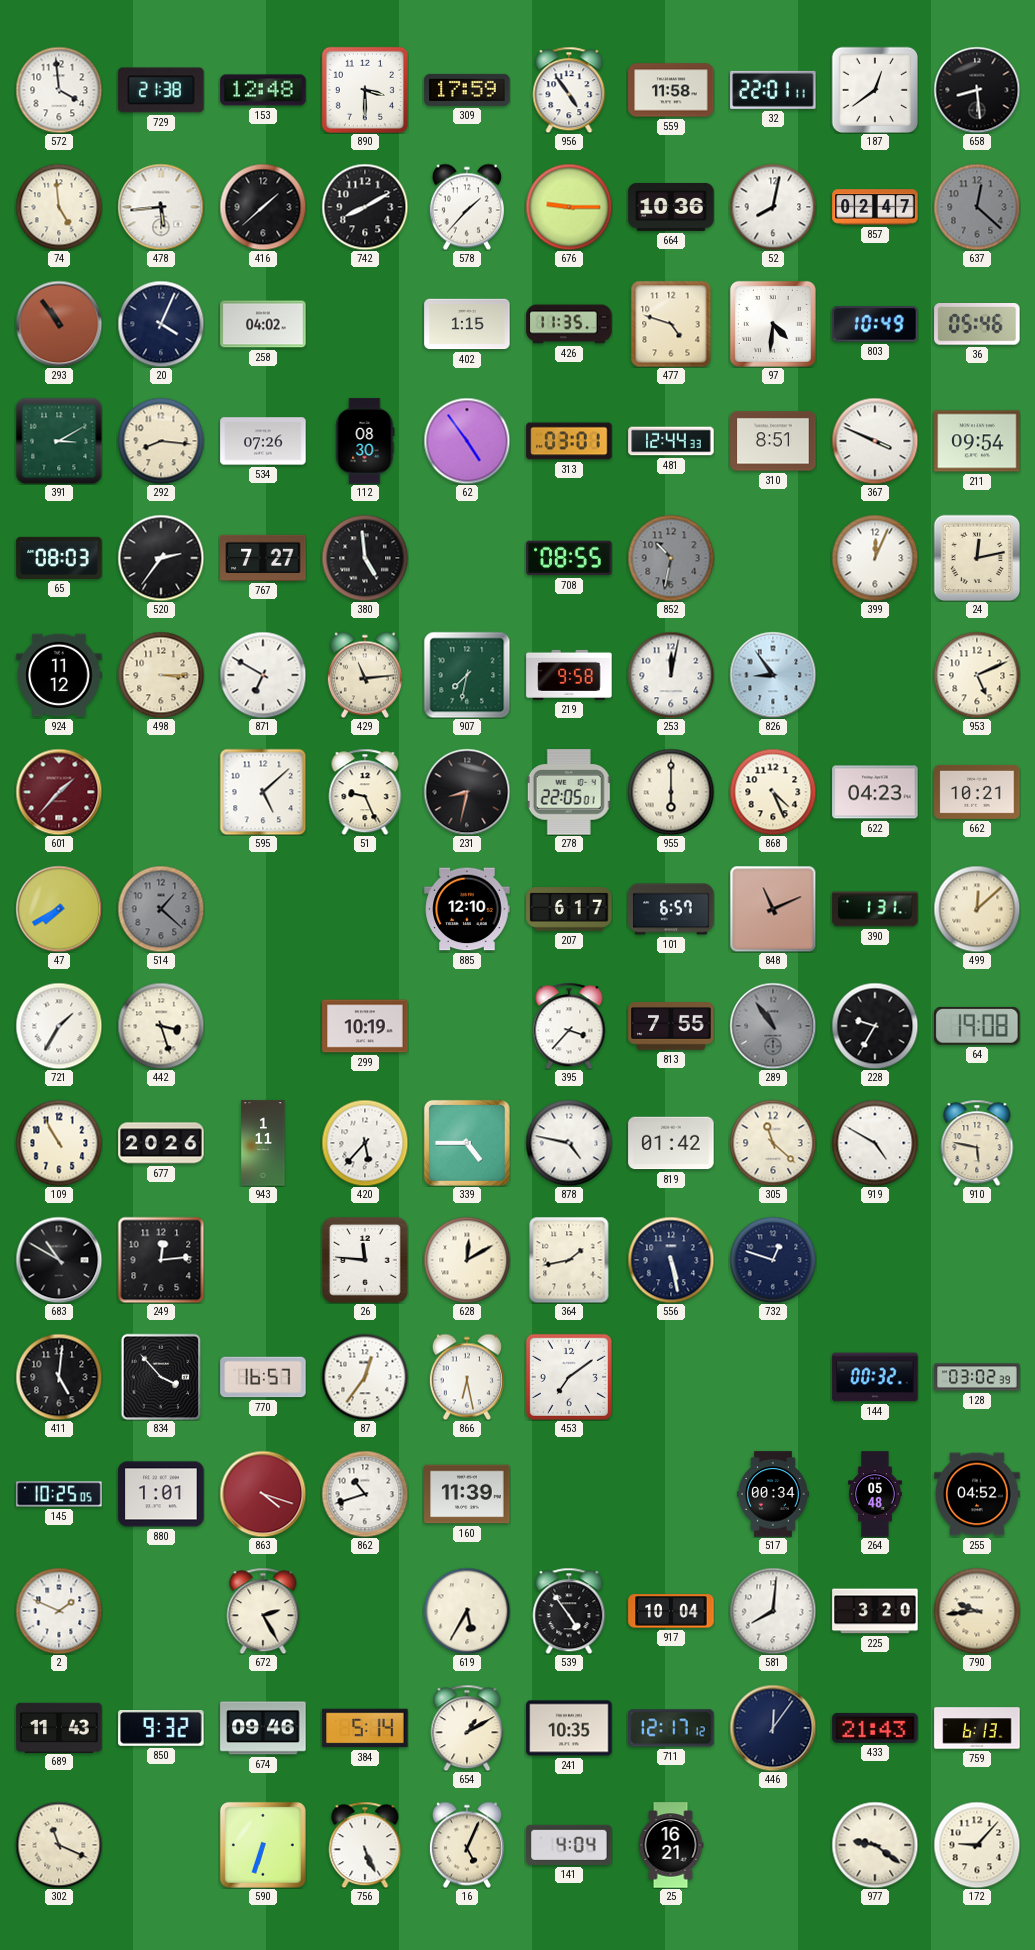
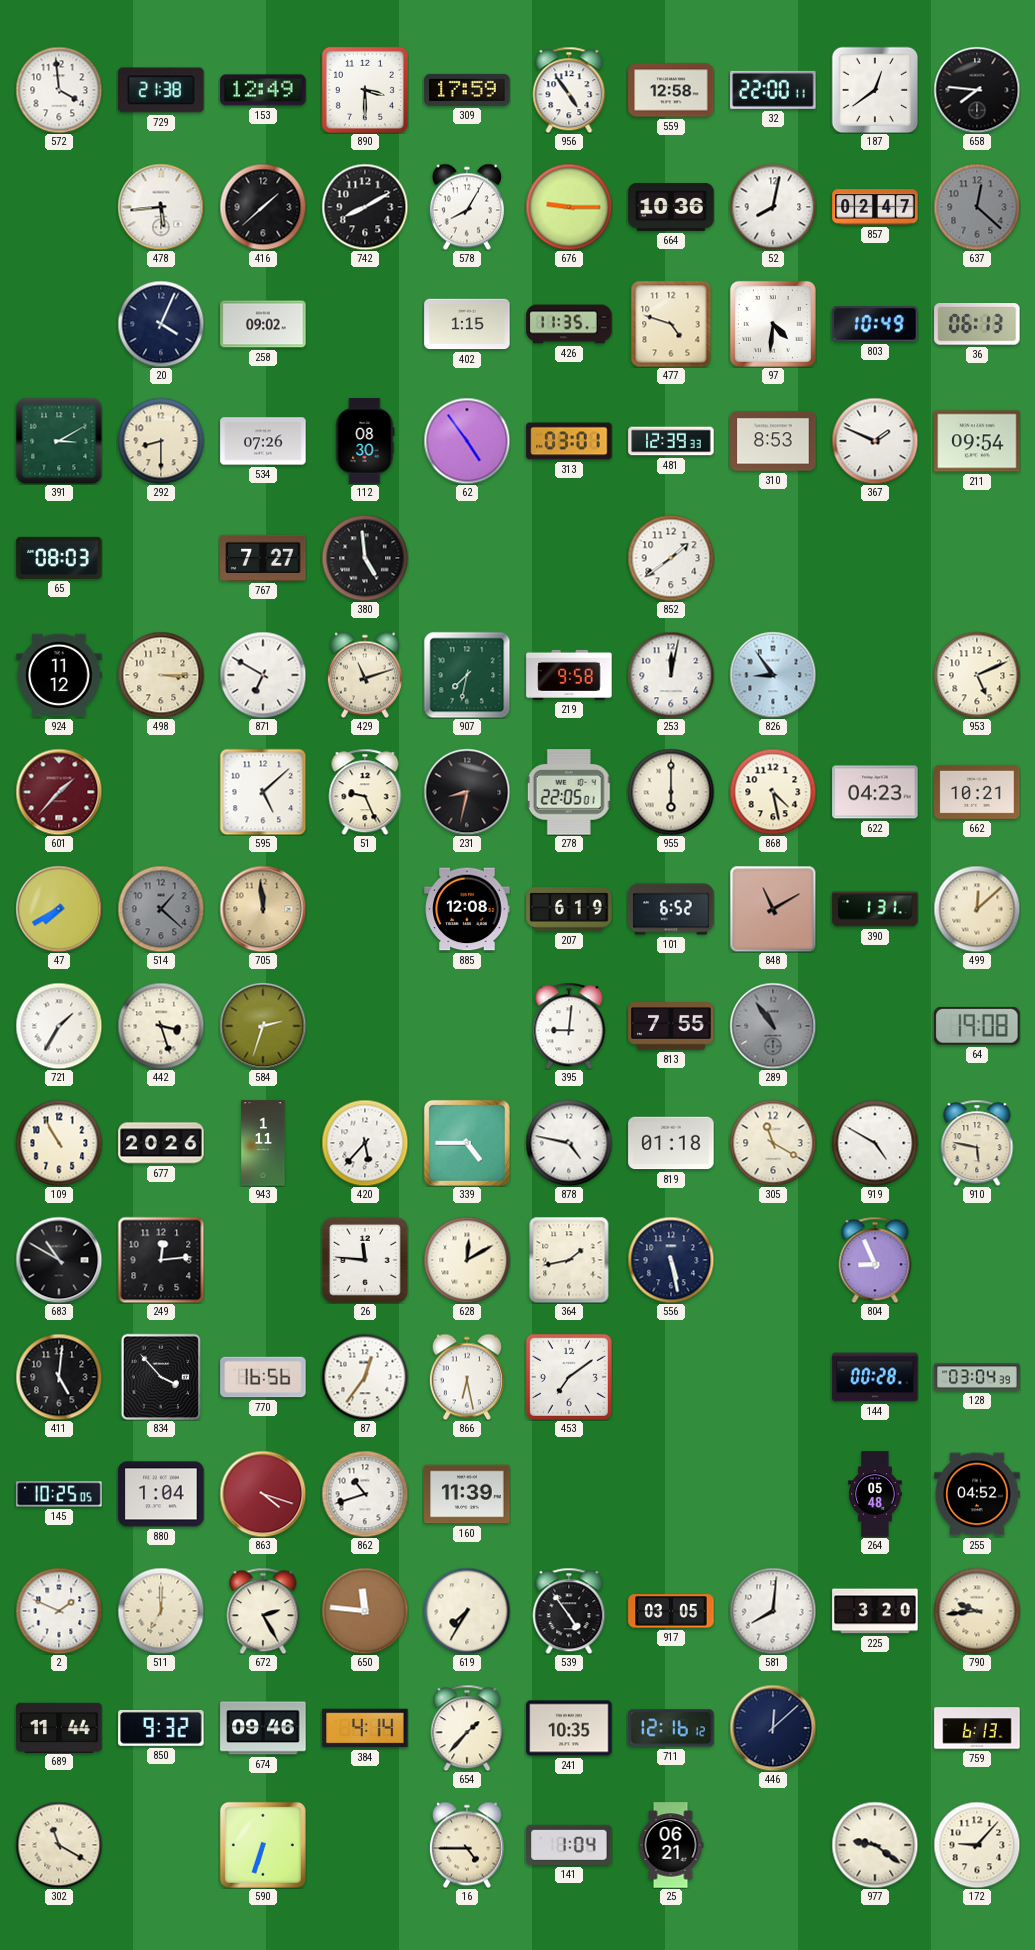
153: 12:48 -> 12:49
559: 11:58 -> 12:58
32: 22:01 -> 22:00
658: 8:29 -> 7:46
74: 4:59 -> none
578: 1:37 -> 8:05
293: 10:54 -> none
258: 04:02 -> 09:02
36: 05:46 -> 06:13
292: 8:16 -> 8:30
481: 12:44 -> 12:39
310: 8:51 -> 8:53
367: 3:49 -> 1:49
520: 2:36 -> none
708: 08:55 -> none
852: 10:32 -> 1:39
852 dial: grey -> white
399: 12:04 -> none
24: 12:13 -> none
429: 11:14 -> 11:12
868: 4:26 -> 4:28
705: none -> 11:59
885: 12:10 -> 12:08
207: 6:17 -> 6:19
101: 6:57 -> 6:52
848: 11:11 -> 11:10
584: none -> 2:33
299: 10:19 -> none
395: 3:37 -> 9:01
228: 9:35 -> none
819: 01:42 -> 01:18
305: 11:22 -> 11:20
732: 12:48 -> none
804: none -> 8:56
770: 16:57 -> 16:56
144: 00:32 -> 00:28
128: 03:02 -> 03:04
880: 1:01 -> 1:04
517: 00:34 -> none
511: none -> 7:00
650: none -> 11:46
619: 5:35 -> 7:35
917: 10:04 -> 03:05
689: 11:43 -> 11:44
384: 5:14 -> 4:14
654: 1:10 -> 1:37
711: 12:17 -> 12:16
446: 12:06 -> 12:08
433: 21:43 -> none
302: 11:19 -> 11:20
756: 5:26 -> none
16: 5:04 -> 4:45
141: 4:04 -> 1:04
25: 16:21 -> 06:21
